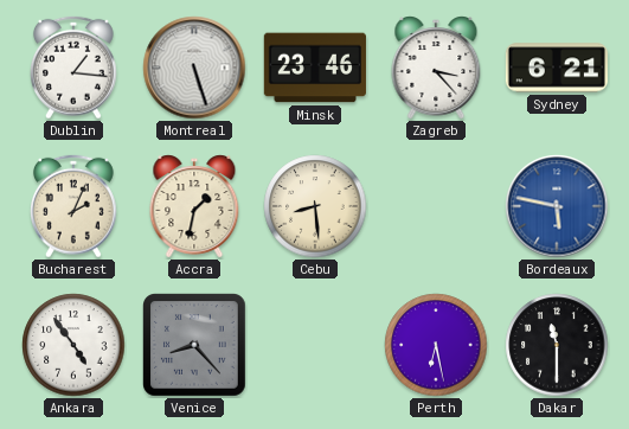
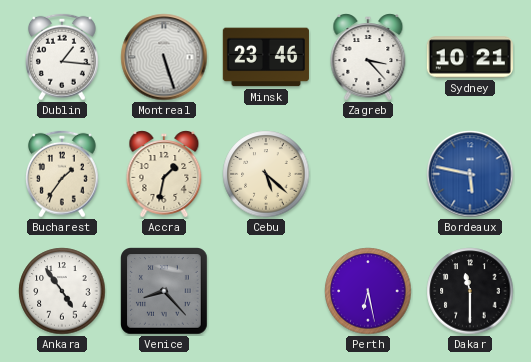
Sydney: 6:21 -> 10:21
Bucharest: 2:04 -> 1:36
Cebu: 8:29 -> 5:22
